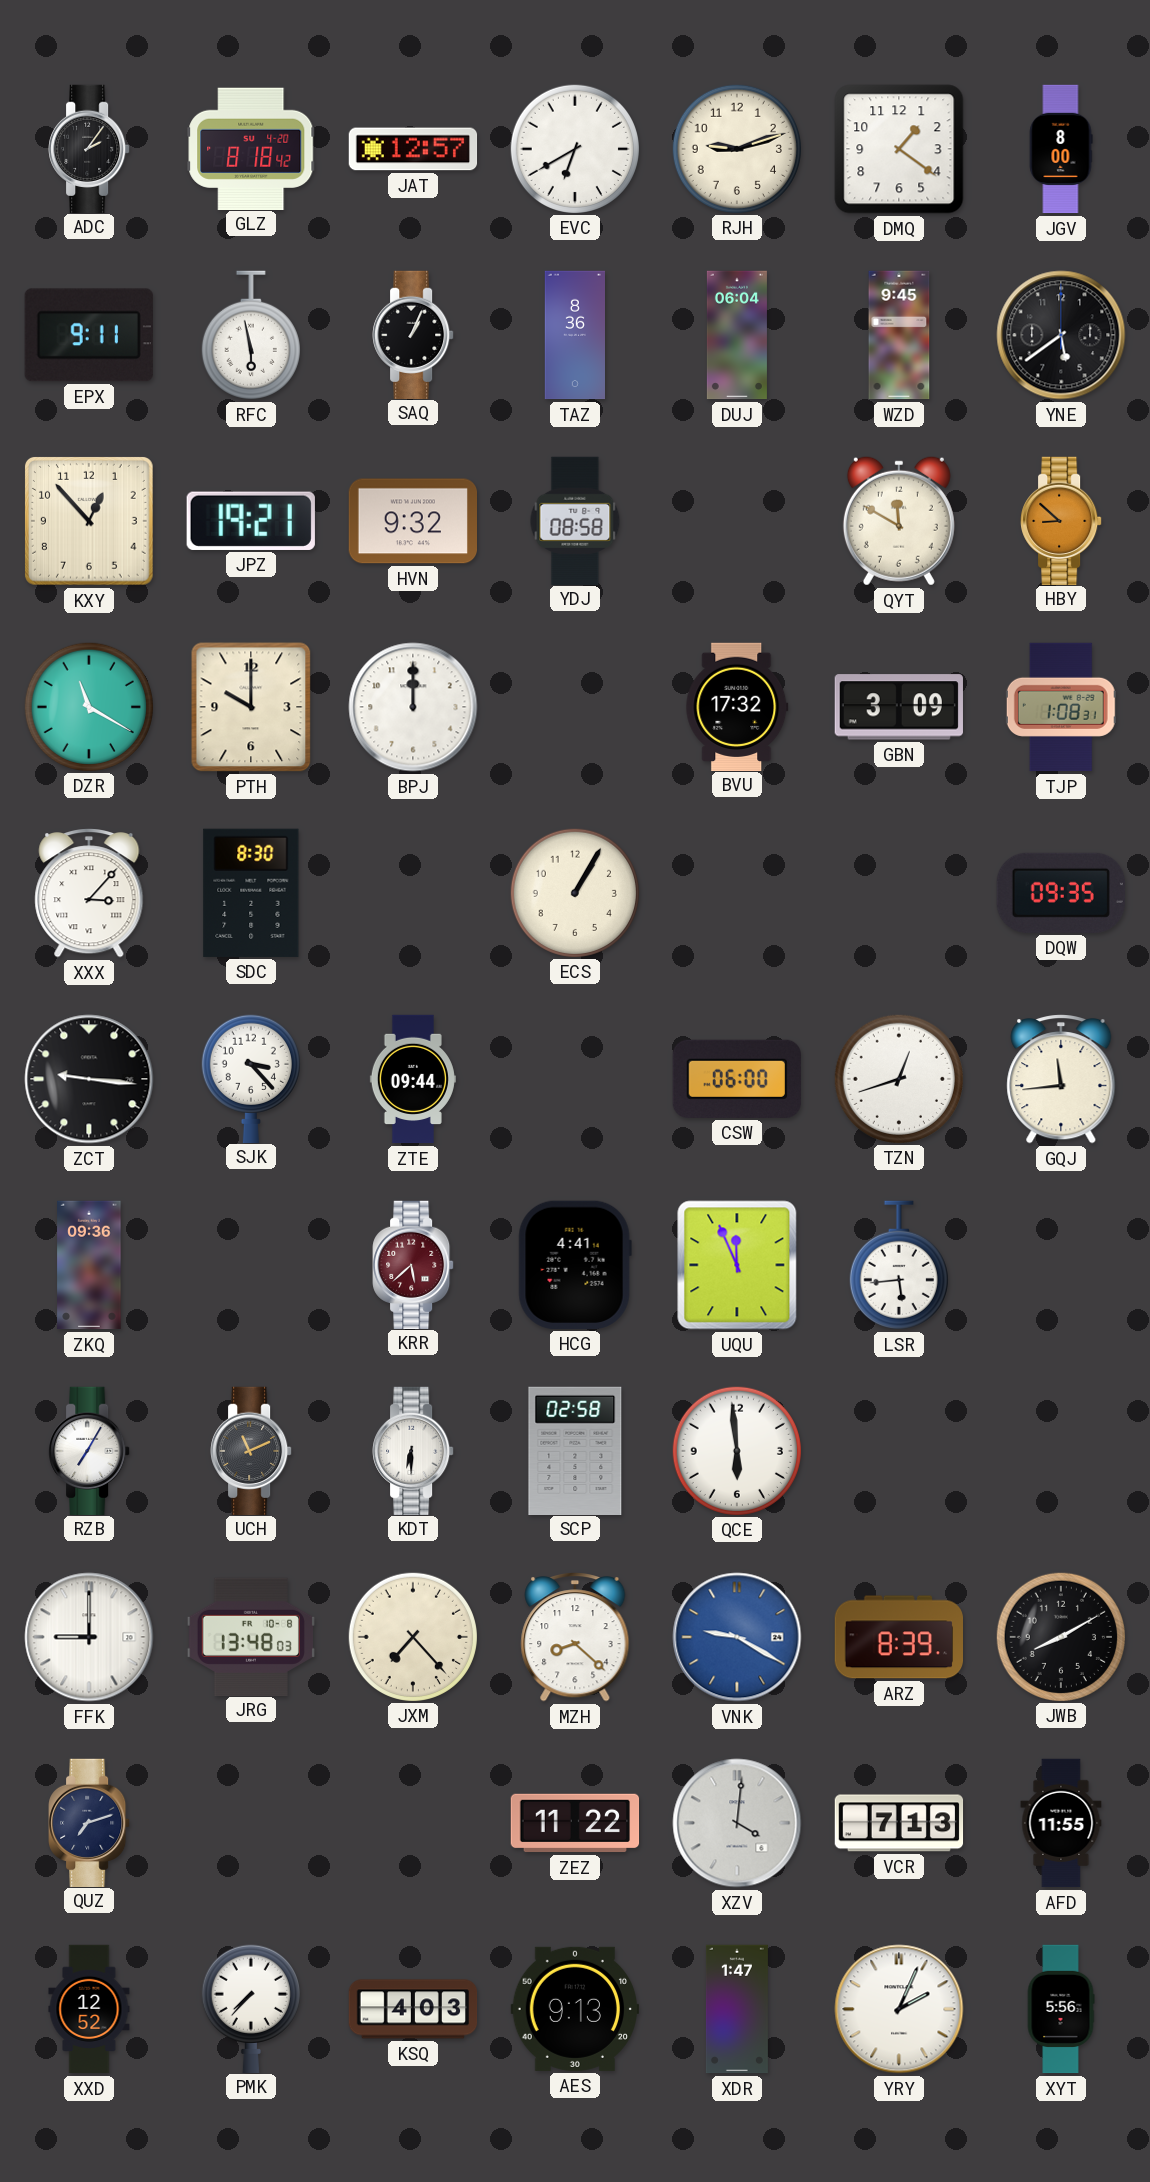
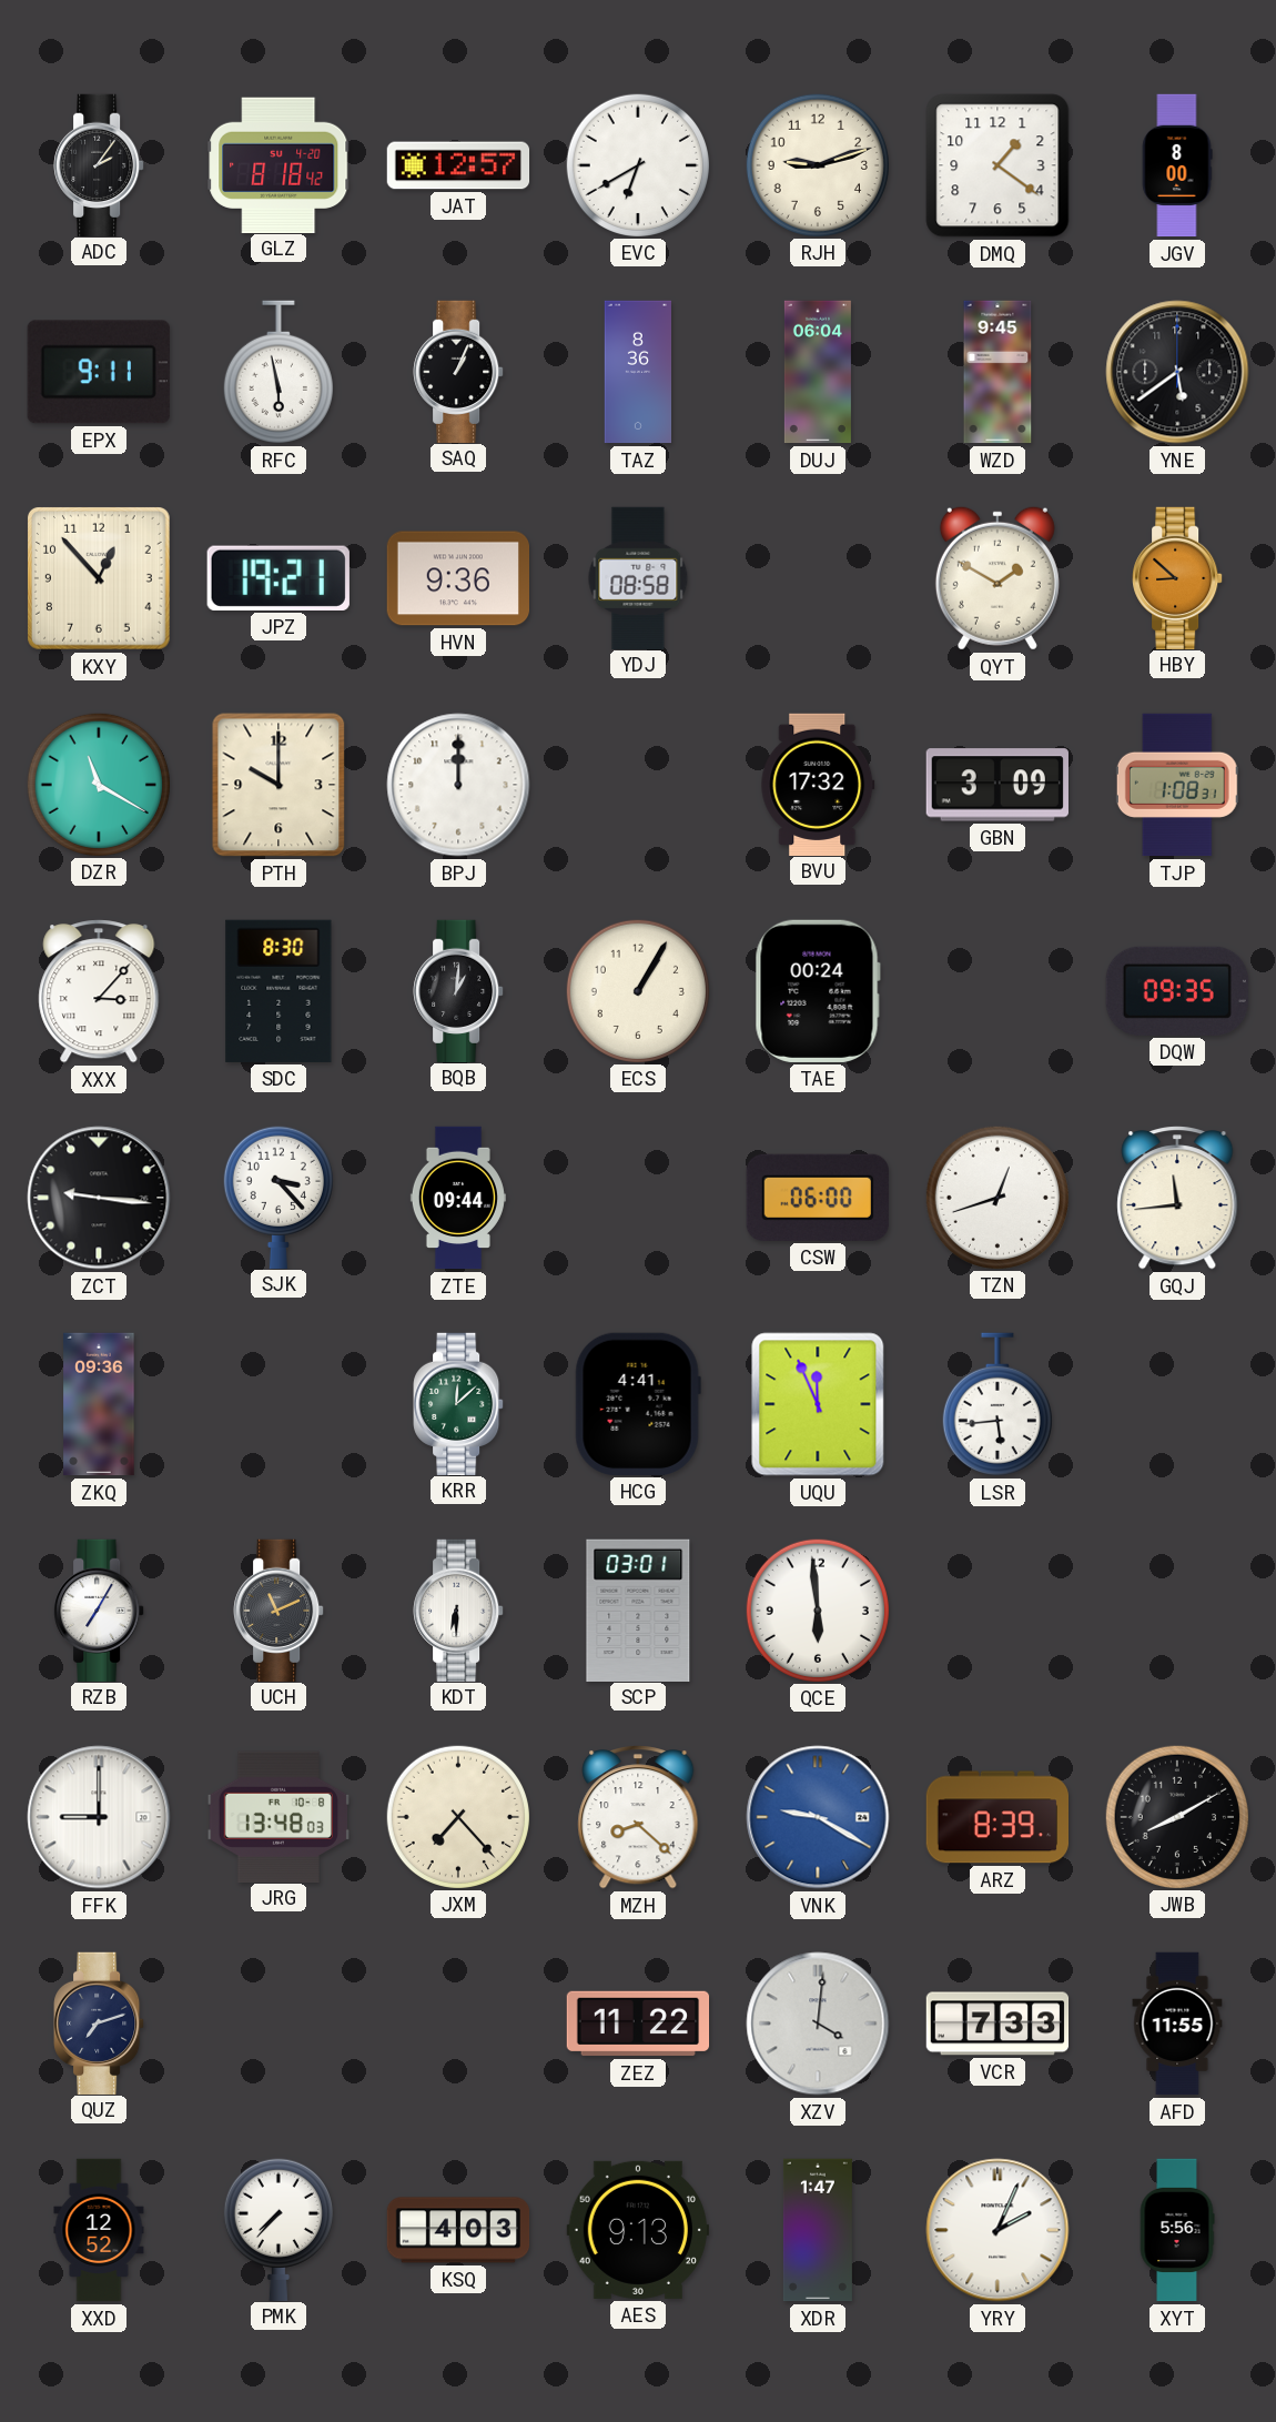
HVN: 9:32 -> 9:36
QYT: 11:50 -> 1:50
BQB: none -> 1:01
TAE: none -> 00:24
KRR: 5:38 -> 12:08
KRR dial: burgundy -> green
SCP: 02:58 -> 03:01
VCR: 7:13 -> 7:33
